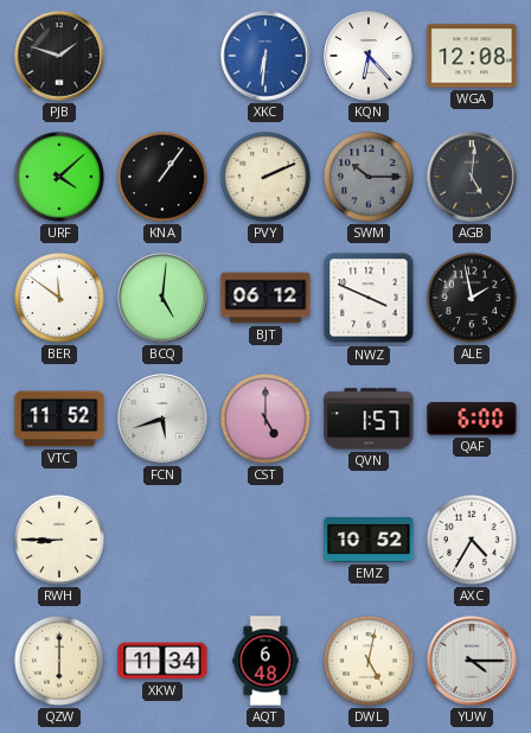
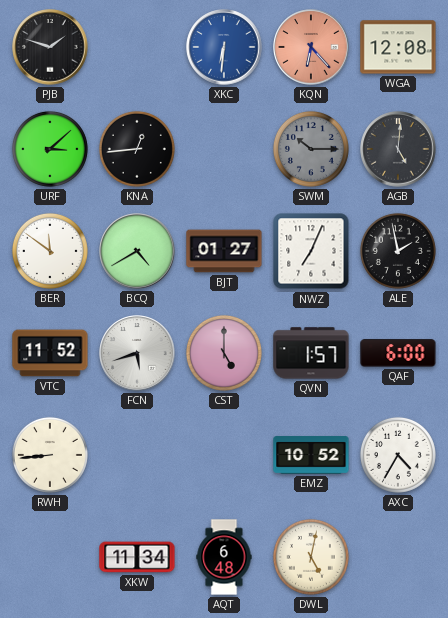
KQN dial: white -> salmon
URF: 4:08 -> 3:08
KNA: 1:06 -> 12:44
PVY: 2:11 -> none
BCQ: 5:01 -> 4:40
BJT: 06:12 -> 01:27
NWZ: 3:49 -> 7:04
RWH: 8:45 -> 8:44
QZW: 6:00 -> none
YUW: 4:15 -> none
